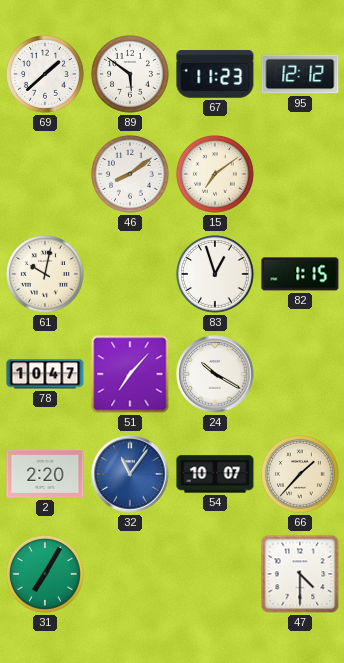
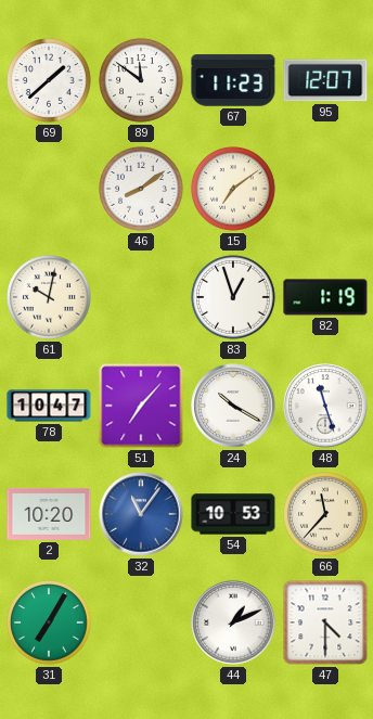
89: 5:51 -> 11:51
95: 12:12 -> 12:07
82: 1:15 -> 1:19
48: none -> 11:27
2: 2:20 -> 10:20
54: 10:07 -> 10:53
66: 1:37 -> 11:37
44: none -> 1:11
